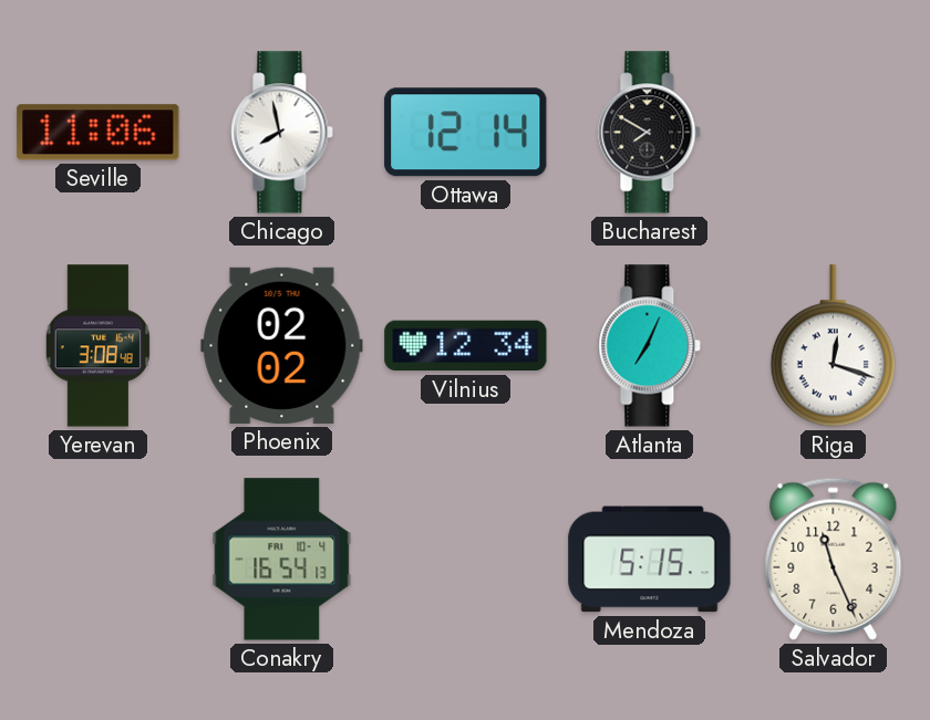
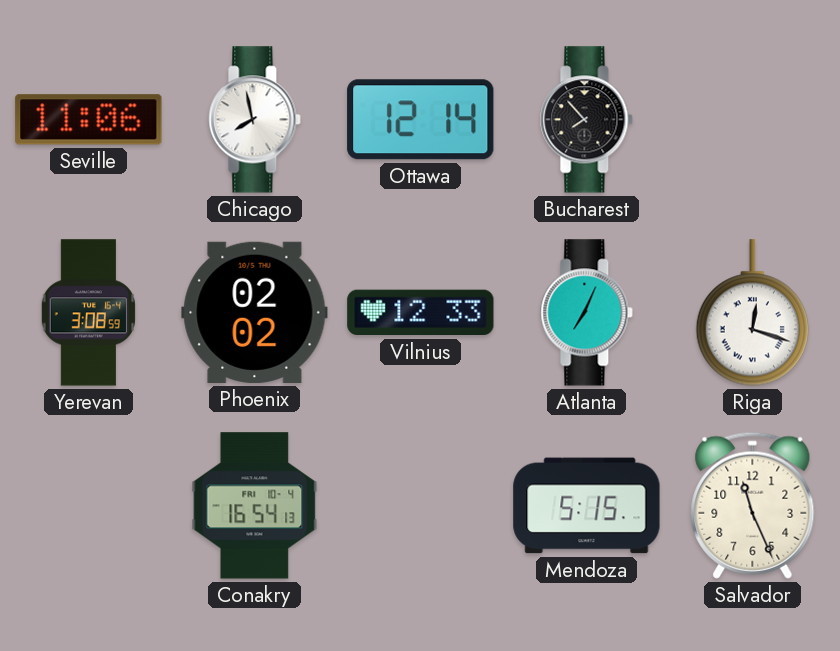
Bucharest: 7:50 -> 7:53
Yerevan: 3:08:48 -> 3:08:59
Vilnius: 12:34 -> 12:33
